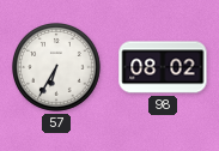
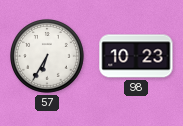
98: 08:02 -> 10:23
